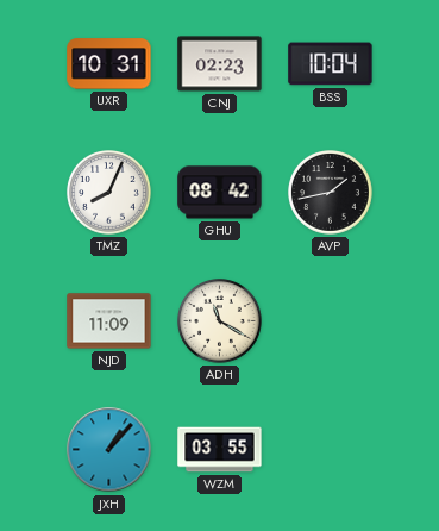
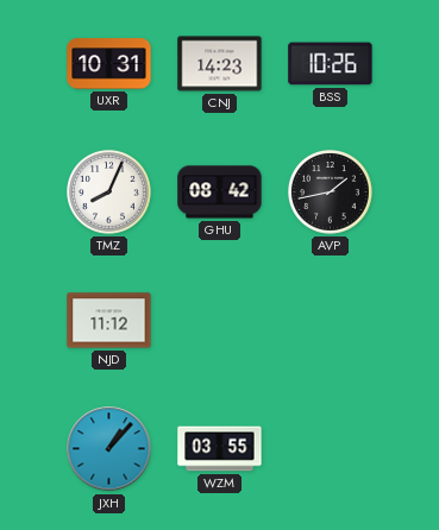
CNJ: 02:23 -> 14:23
BSS: 10:04 -> 10:26
NJD: 11:09 -> 11:12
ADH: 11:20 -> none
